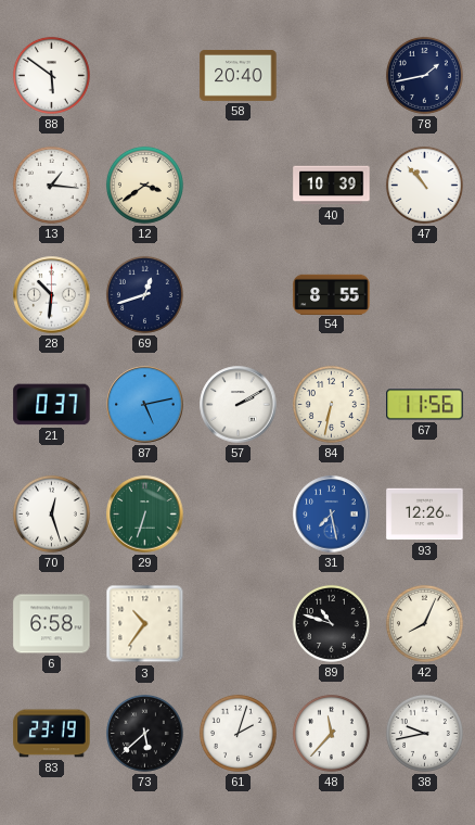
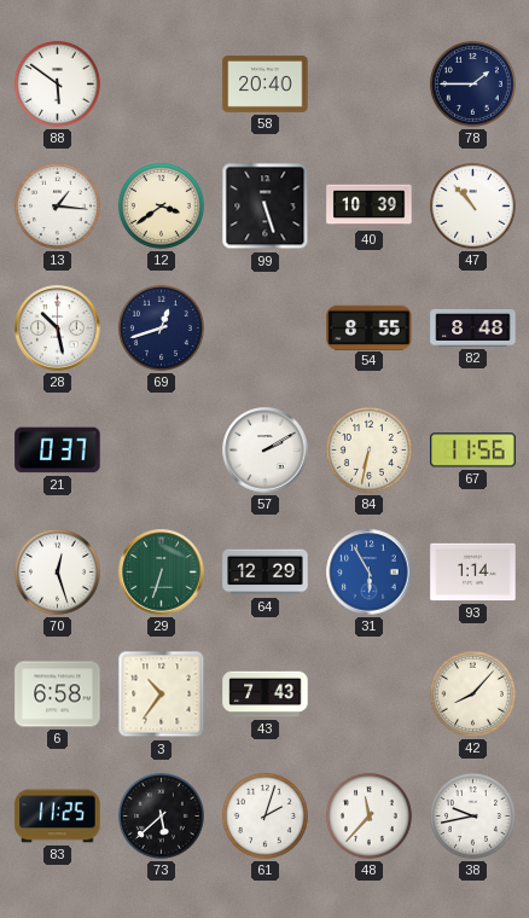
78: 1:43 -> 1:45
99: none -> 5:27
28: 10:31 -> 10:28
82: none -> 8:48
87: 5:13 -> none
64: none -> 12:29
31: 7:28 -> 5:55
93: 12:26 -> 1:14
43: none -> 7:43
89: 10:48 -> none
42: 8:04 -> 8:07
83: 23:19 -> 11:25
